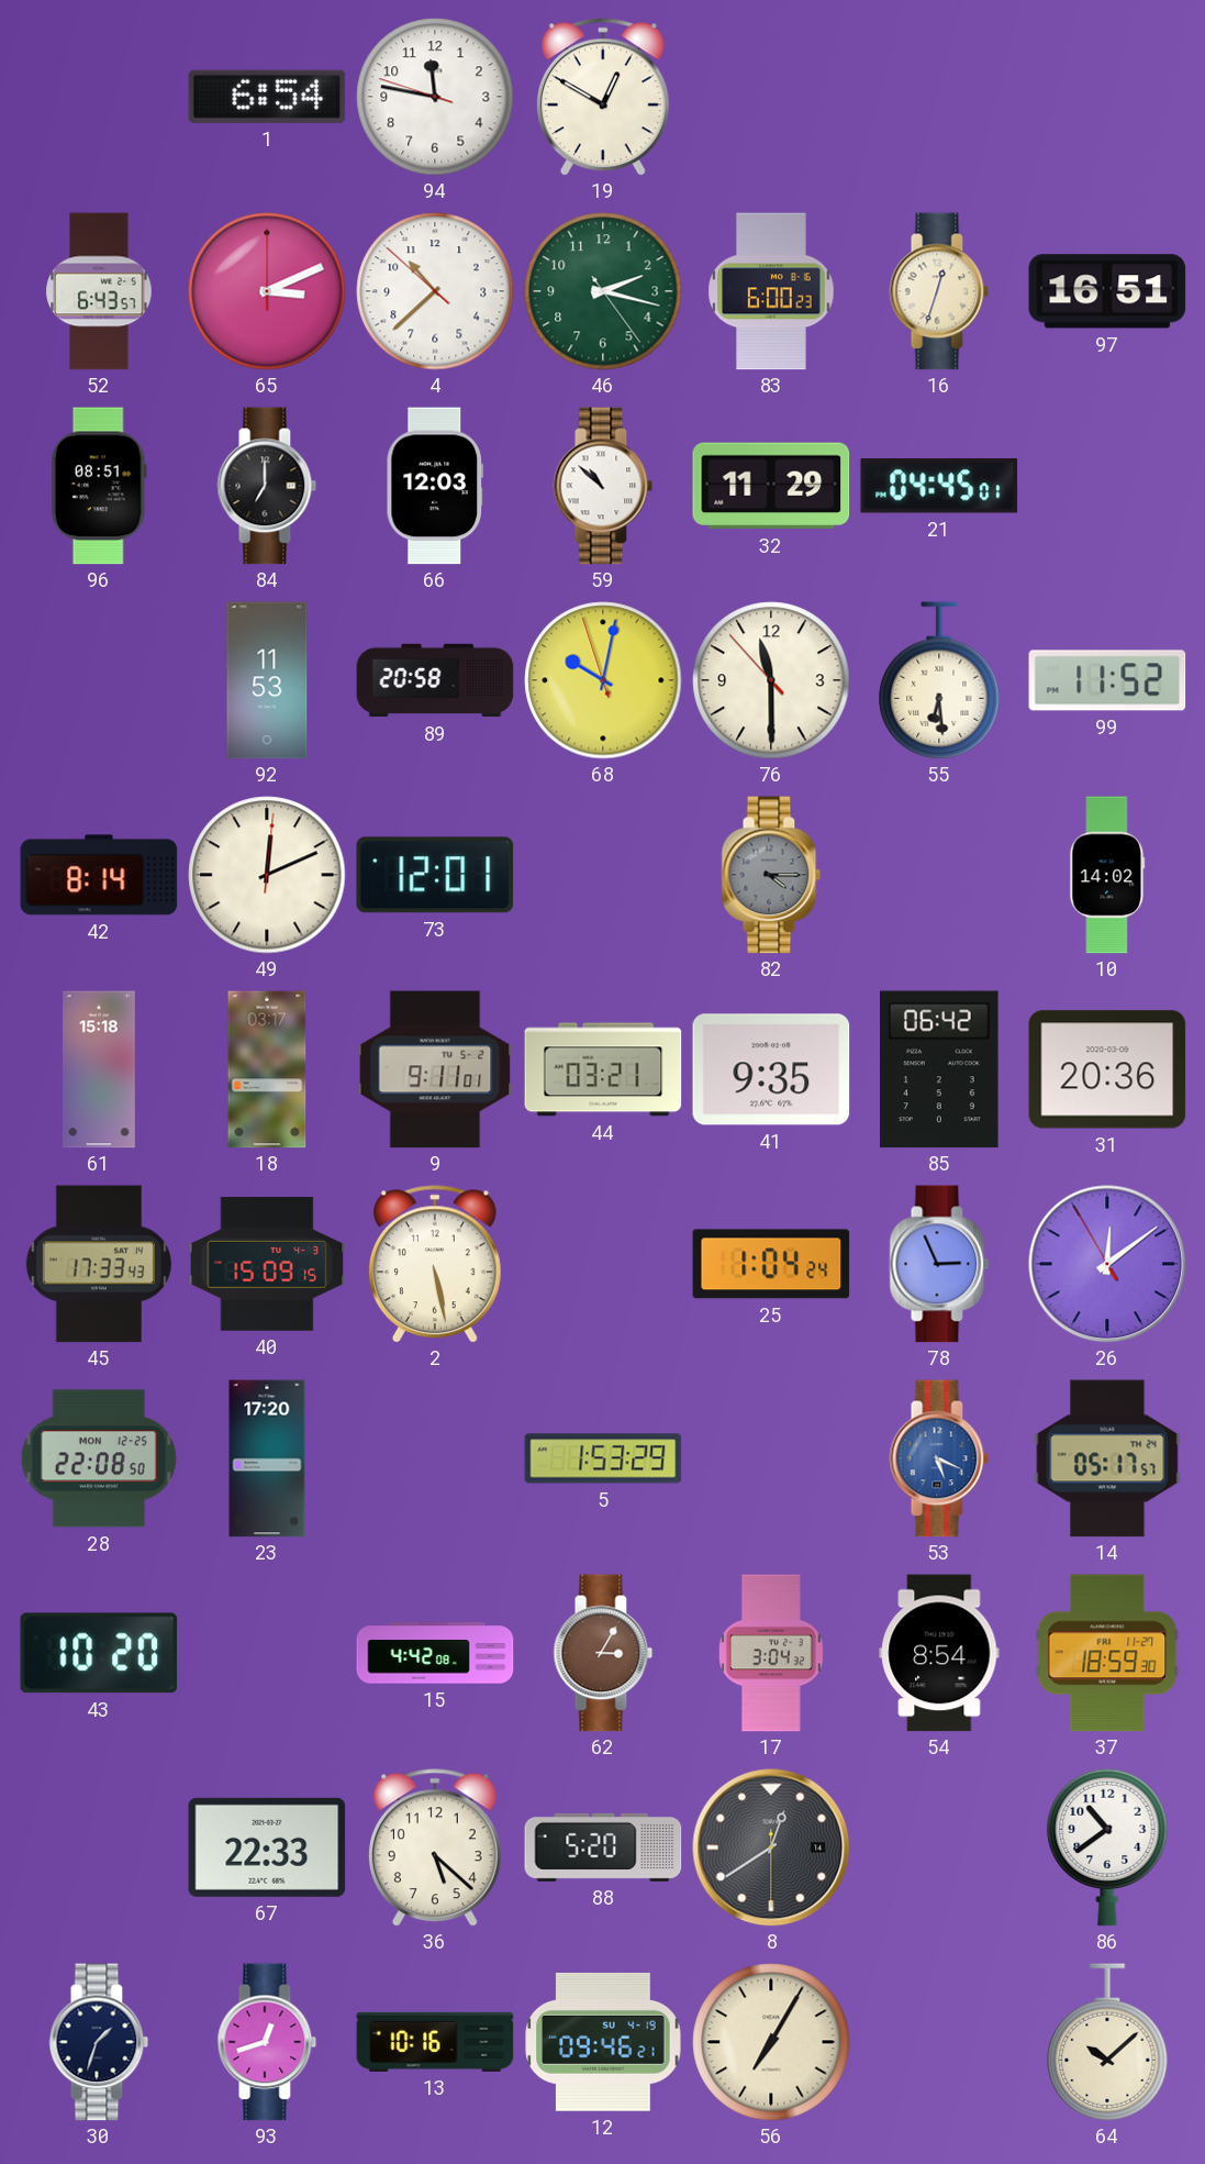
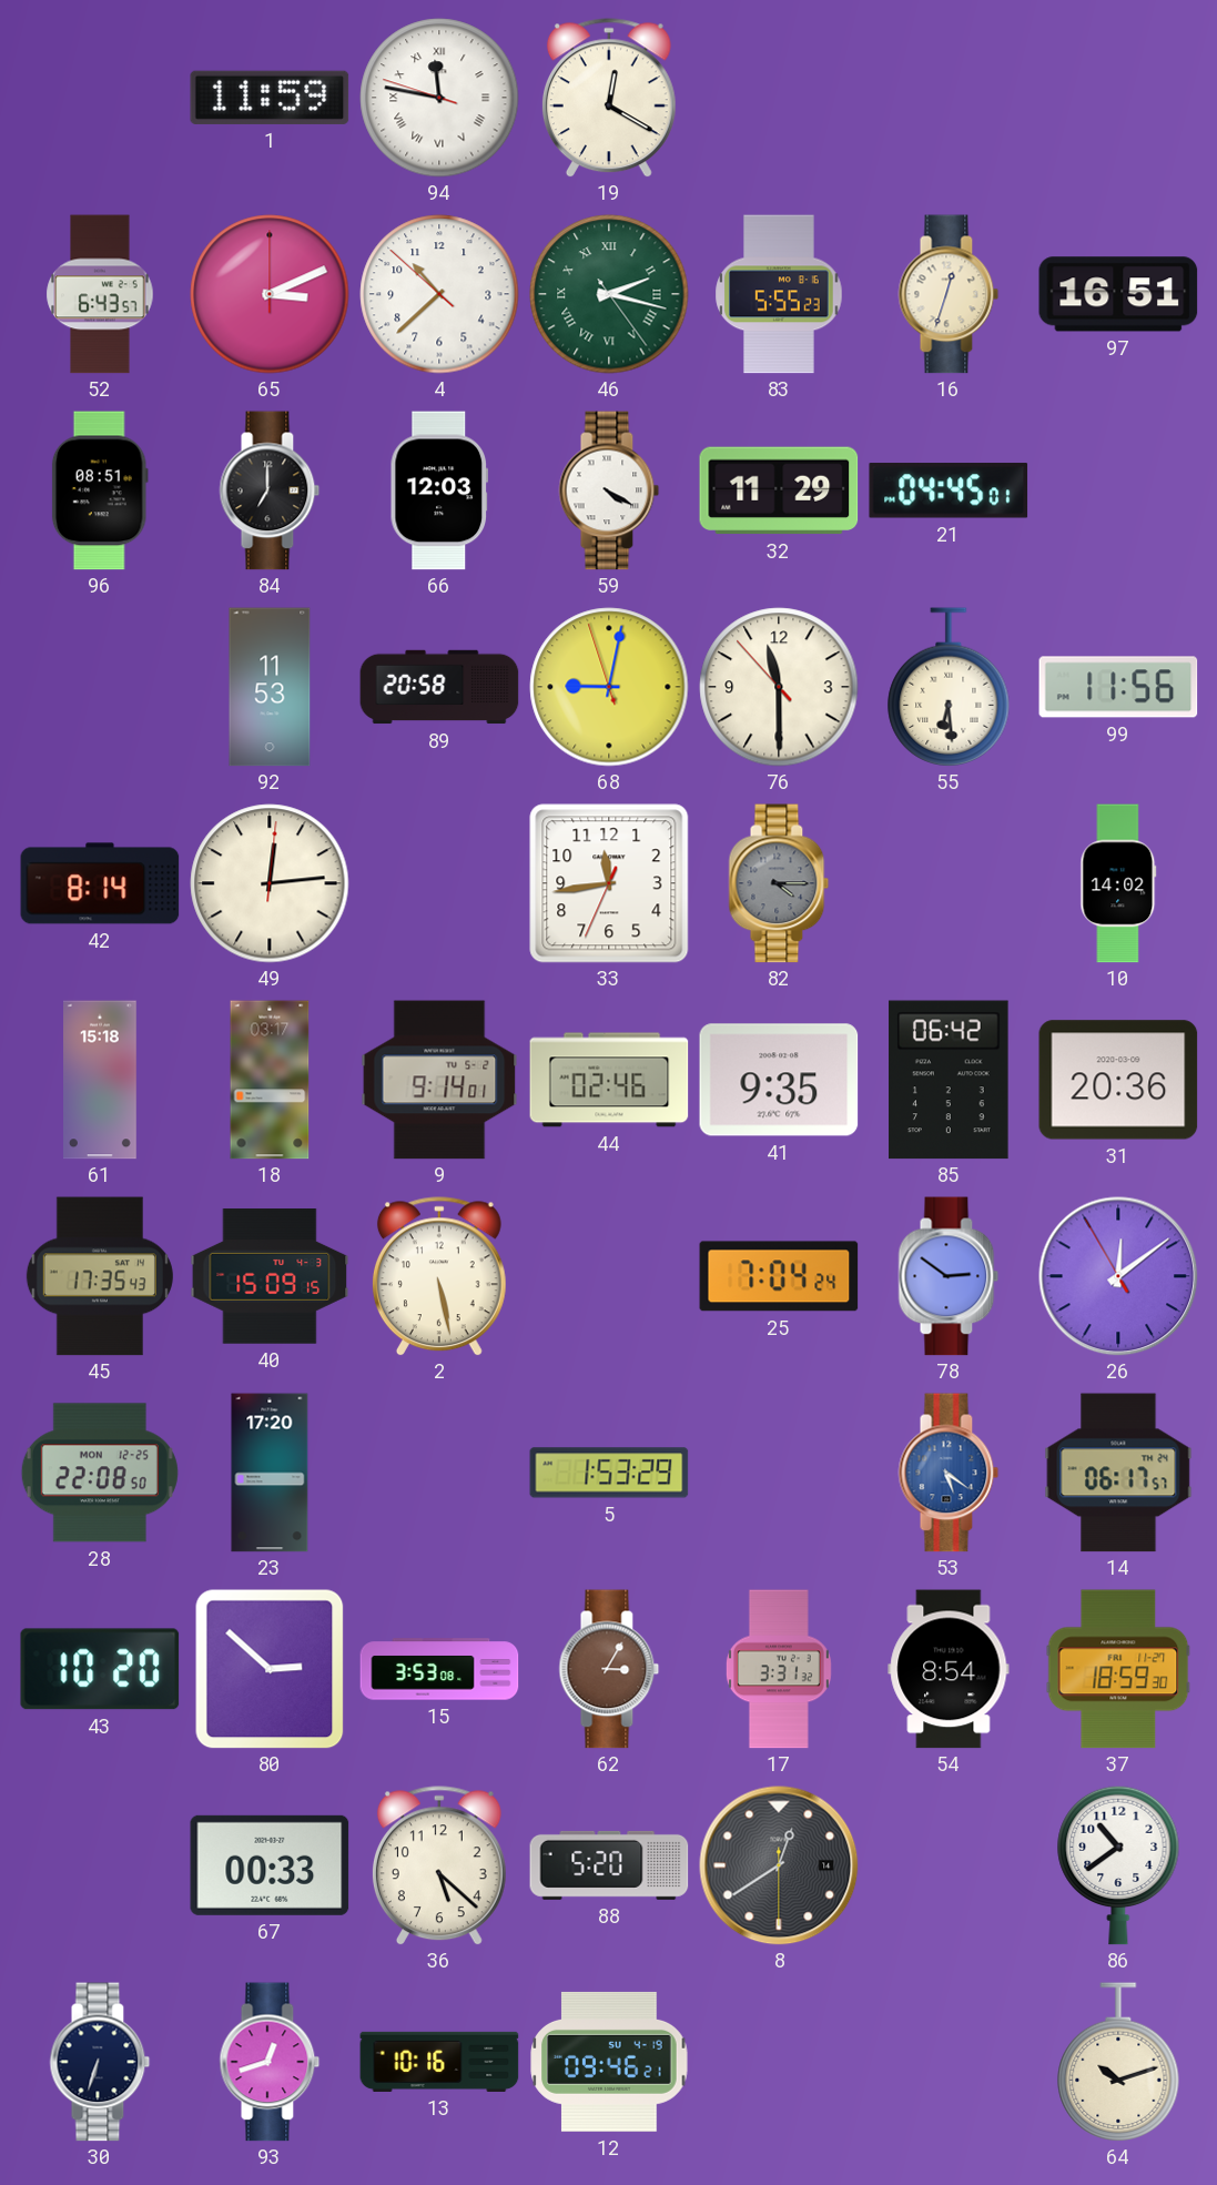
1: 6:54 -> 11:59
94 numerals: Arabic -> Roman
19: 12:50 -> 12:20
46 numerals: Arabic -> Roman
83: 6:00 -> 5:55
59: 10:52 -> 4:20
68: 10:01 -> 9:01
99: 11:52 -> 11:56
49: 12:11 -> 12:14
73: 12:01 -> none
33: none -> 11:43
9: 9:11 -> 9:14
44: 03:21 -> 02:46
45: 17:33 -> 17:35
25: 1:04 -> 7:04
78: 2:56 -> 2:51
53: 5:19 -> 5:21
14: 05:17 -> 06:17
80: none -> 2:52
15: 4:42 -> 3:53
17: 3:04 -> 3:31
67: 22:33 -> 00:33
30: 1:33 -> 6:33
56: 7:05 -> none
64: 10:08 -> 10:12
